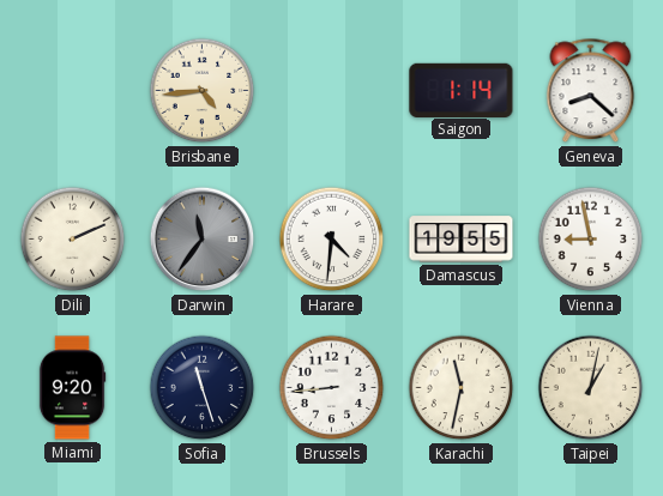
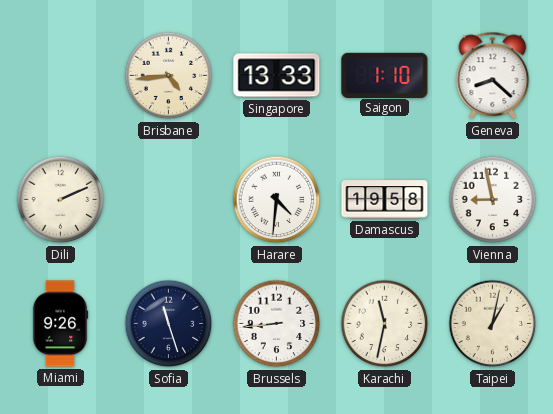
Singapore: none -> 13:33
Saigon: 1:14 -> 1:10
Darwin: 11:36 -> none
Damascus: 19:55 -> 19:58
Miami: 9:20 -> 9:26
